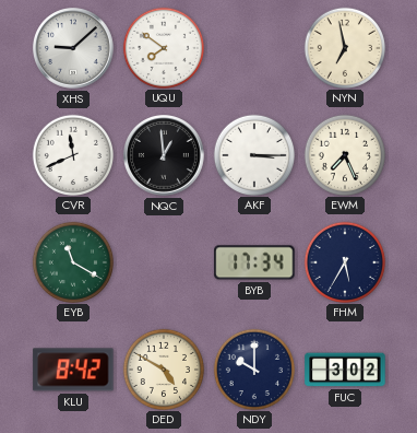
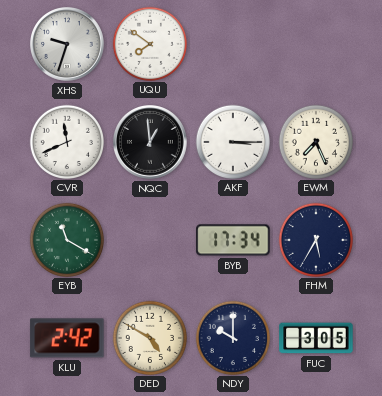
XHS: 9:08 -> 9:33
NYN: 6:58 -> none
KLU: 8:42 -> 2:42
FUC: 3:02 -> 3:05
